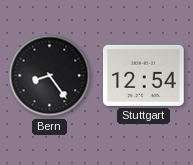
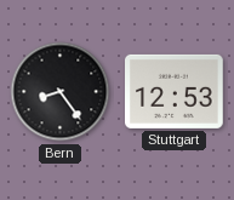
Stuttgart: 12:54 -> 12:53
